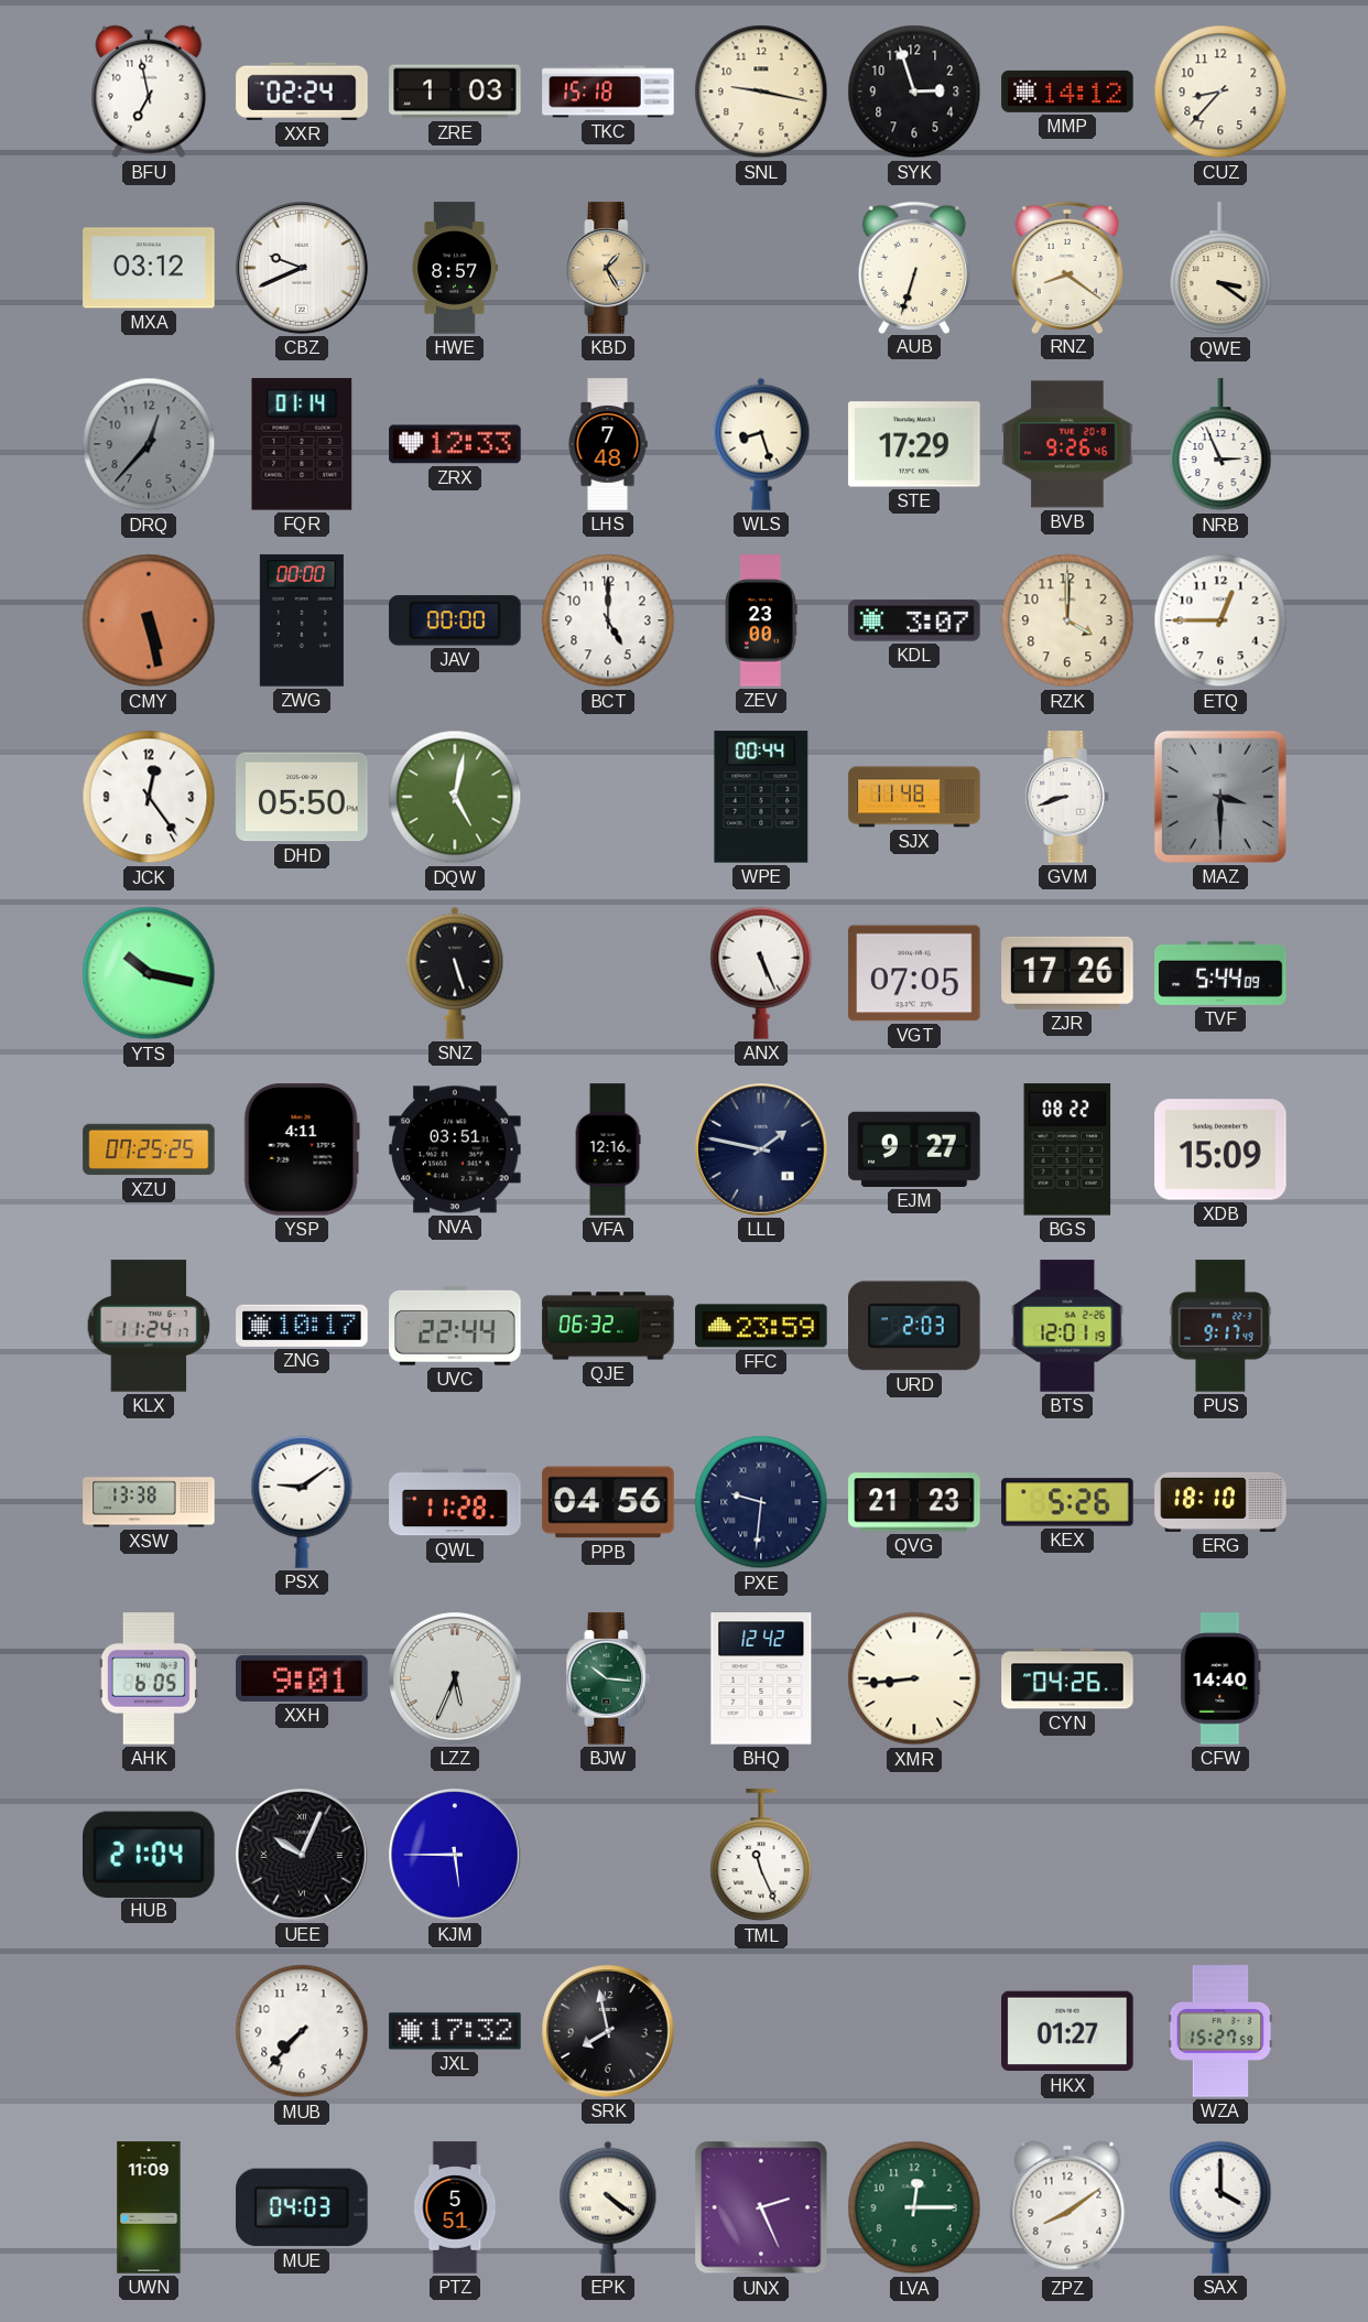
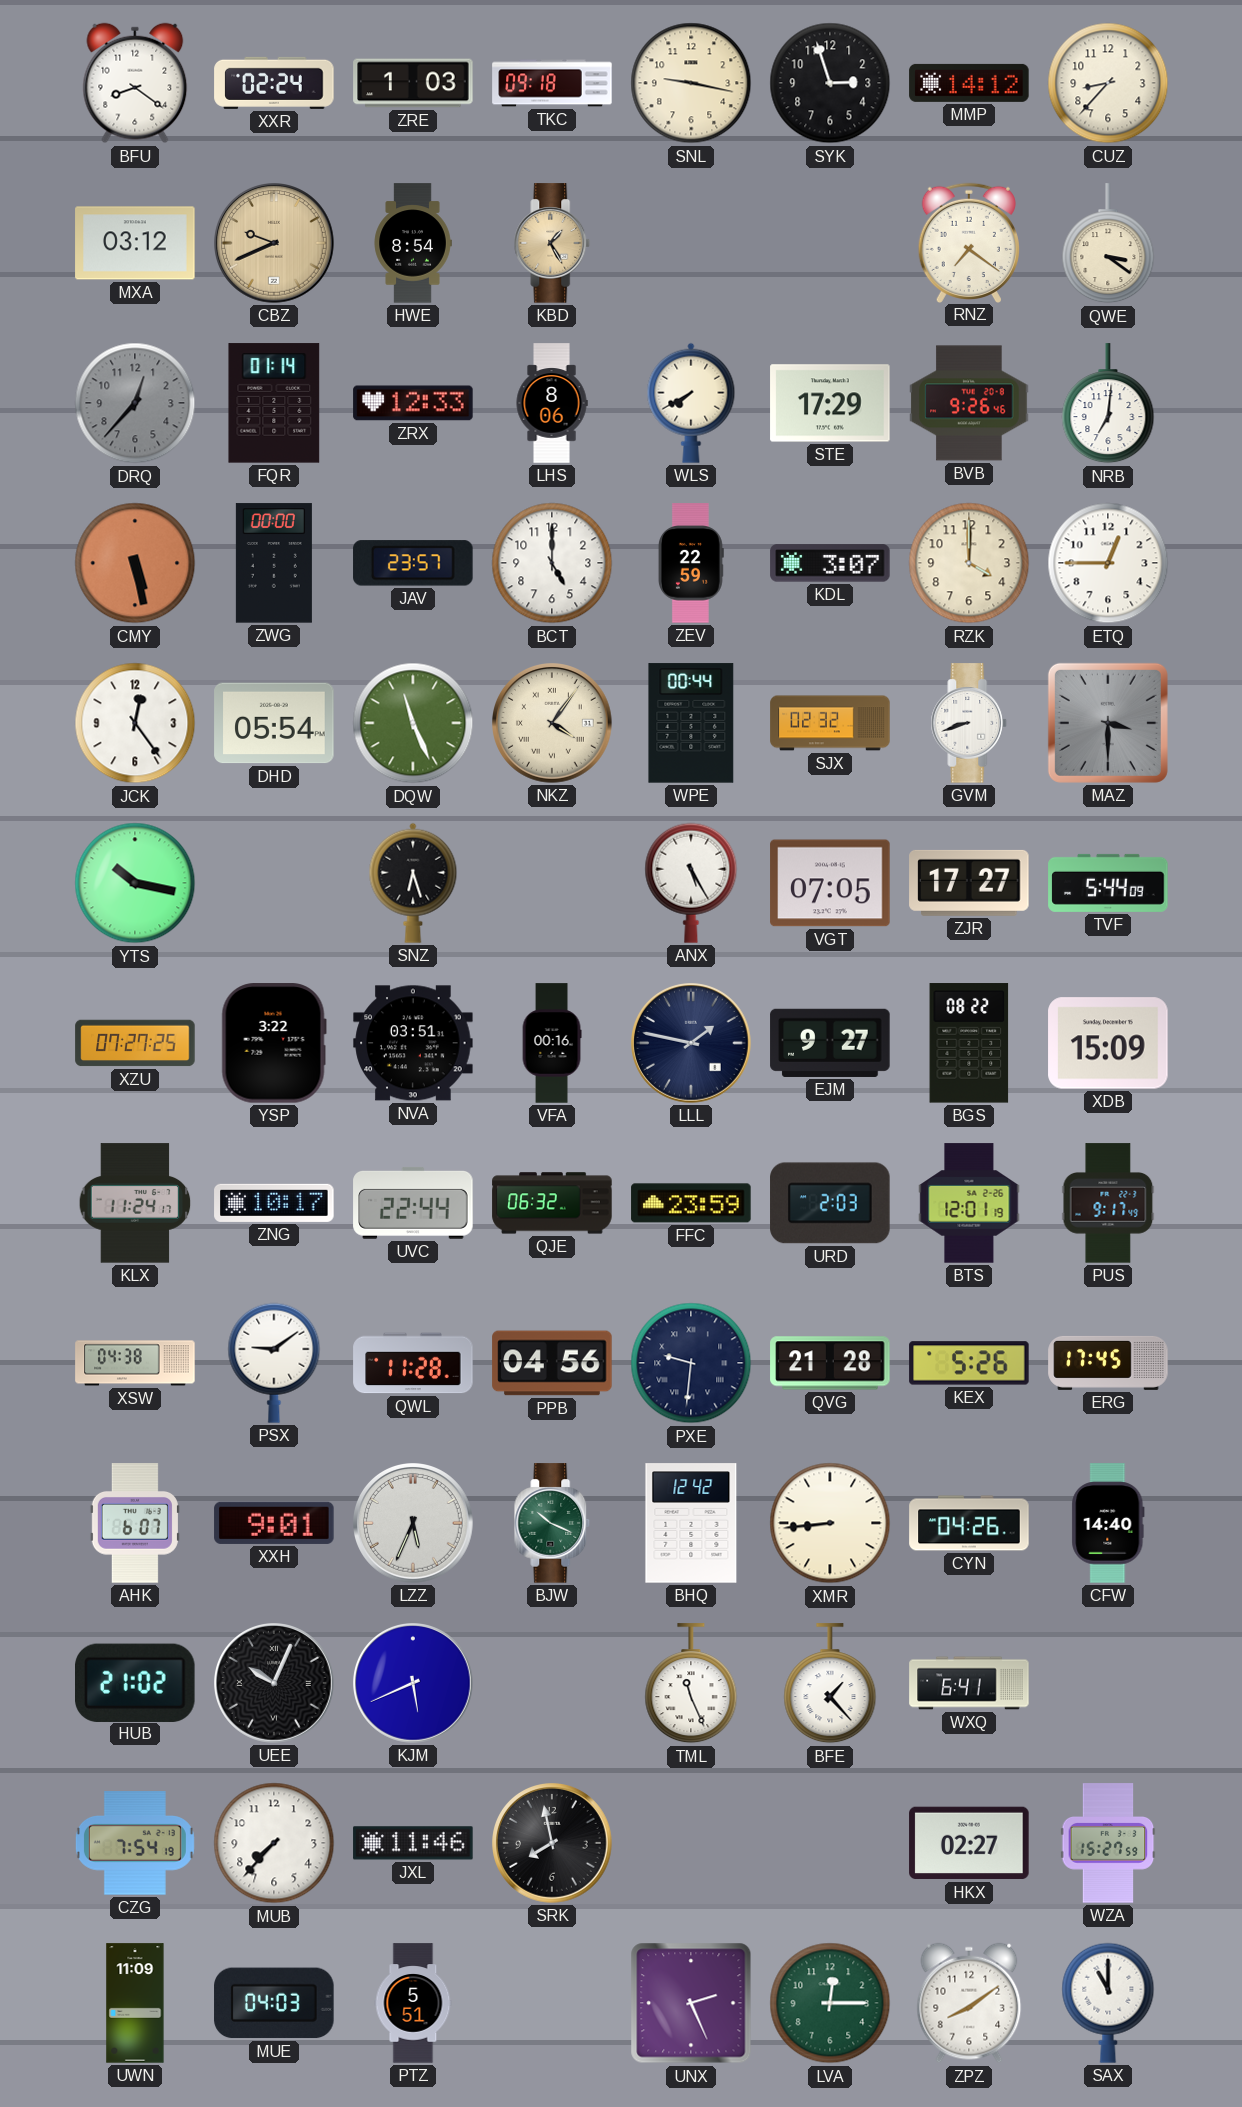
BFU: 6:58 -> 8:21
TKC: 15:18 -> 09:18
CBZ dial: white -> champagne
HWE: 8:57 -> 8:54
AUB: 6:33 -> none
RNZ: 8:21 -> 7:21
LHS: 7:48 -> 8:06
WLS: 8:27 -> 7:40
NRB: 2:56 -> 7:01
JAV: 00:00 -> 23:57
ZEV: 23:00 -> 22:59
DHD: 05:50 -> 05:54
DQW: 5:02 -> 11:26
NKZ: none -> 4:06
SJX: 11:48 -> 02:32
SNZ: 5:27 -> 6:27
ANX: 5:26 -> 5:25
ZJR: 17:26 -> 17:27
XZU: 07:25 -> 07:27
YSP: 4:11 -> 3:22
VFA: 12:16 -> 00:16
XSW: 13:38 -> 04:38
QVG: 21:23 -> 21:28
ERG: 18:10 -> 17:45
AHK: 6:05 -> 6:07
BJW: 10:16 -> 10:19
HUB: 21:04 -> 21:02
KJM: 5:45 -> 5:41
BFE: none -> 1:23
WXQ: none -> 6:41
CZG: none -> 7:54
JXL: 17:32 -> 11:46
HKX: 01:27 -> 02:27
EPK: 4:21 -> none
SAX: 4:00 -> 11:00
